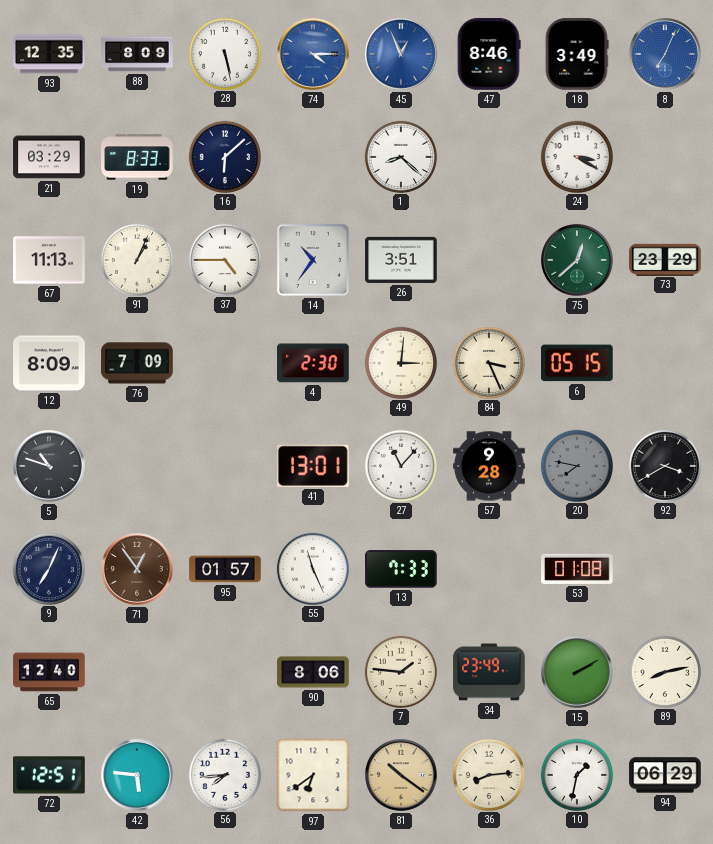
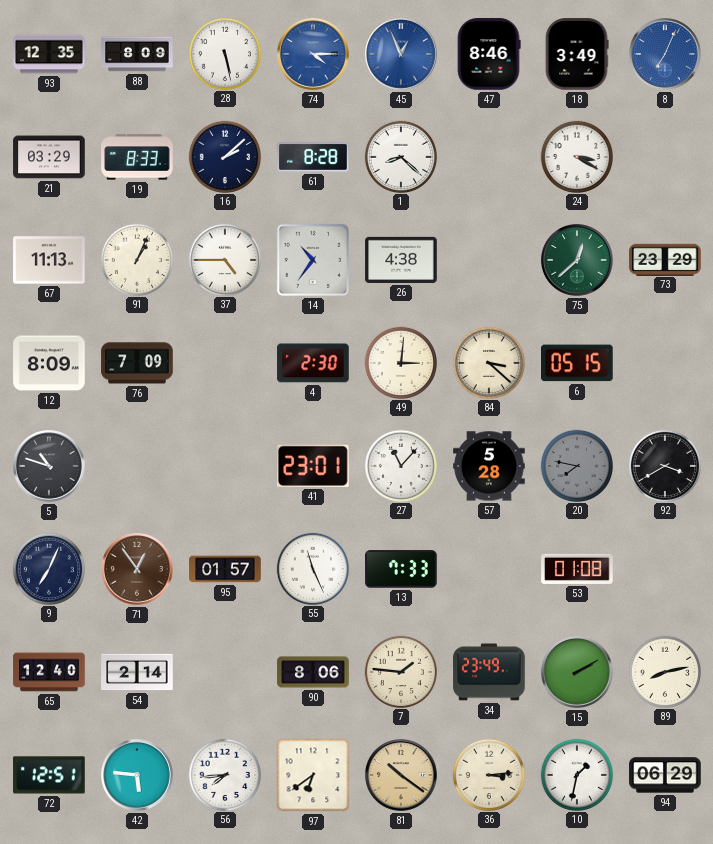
16: 6:08 -> 2:08
61: none -> 8:28
26: 3:51 -> 4:38
84: 3:26 -> 3:22
41: 13:01 -> 23:01
57: 9:28 -> 5:28
54: none -> 2:14
36: 8:14 -> 3:14
